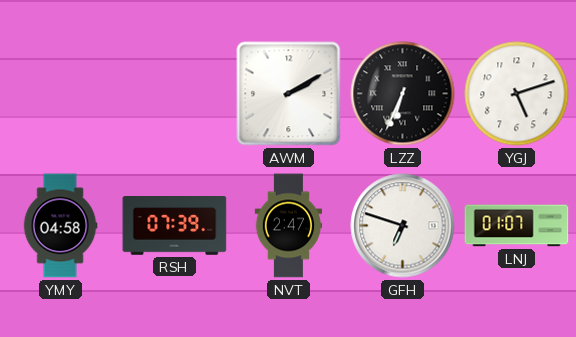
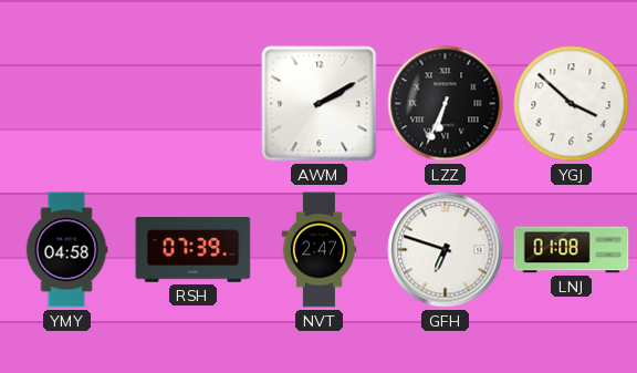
YGJ: 5:12 -> 3:52
LNJ: 01:07 -> 01:08
